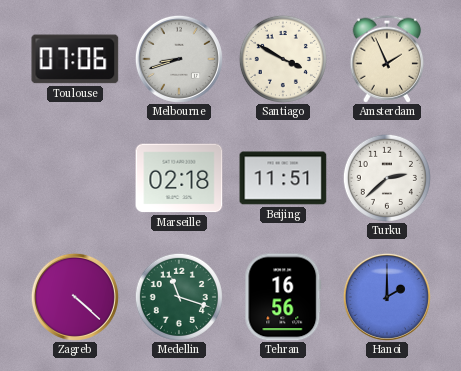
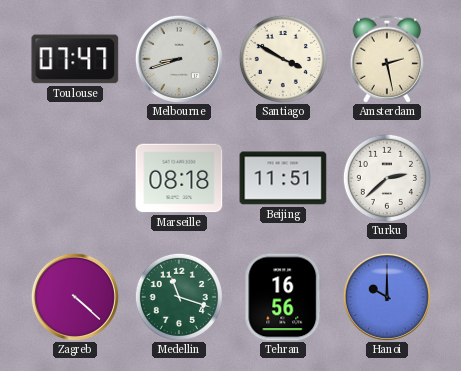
Toulouse: 07:06 -> 07:47
Amsterdam: 1:56 -> 2:28
Marseille: 02:18 -> 08:18
Hanoi: 2:00 -> 10:00
